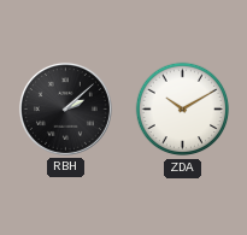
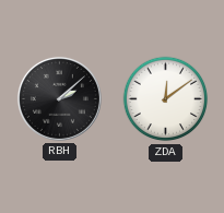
ZDA: 10:10 -> 12:09
